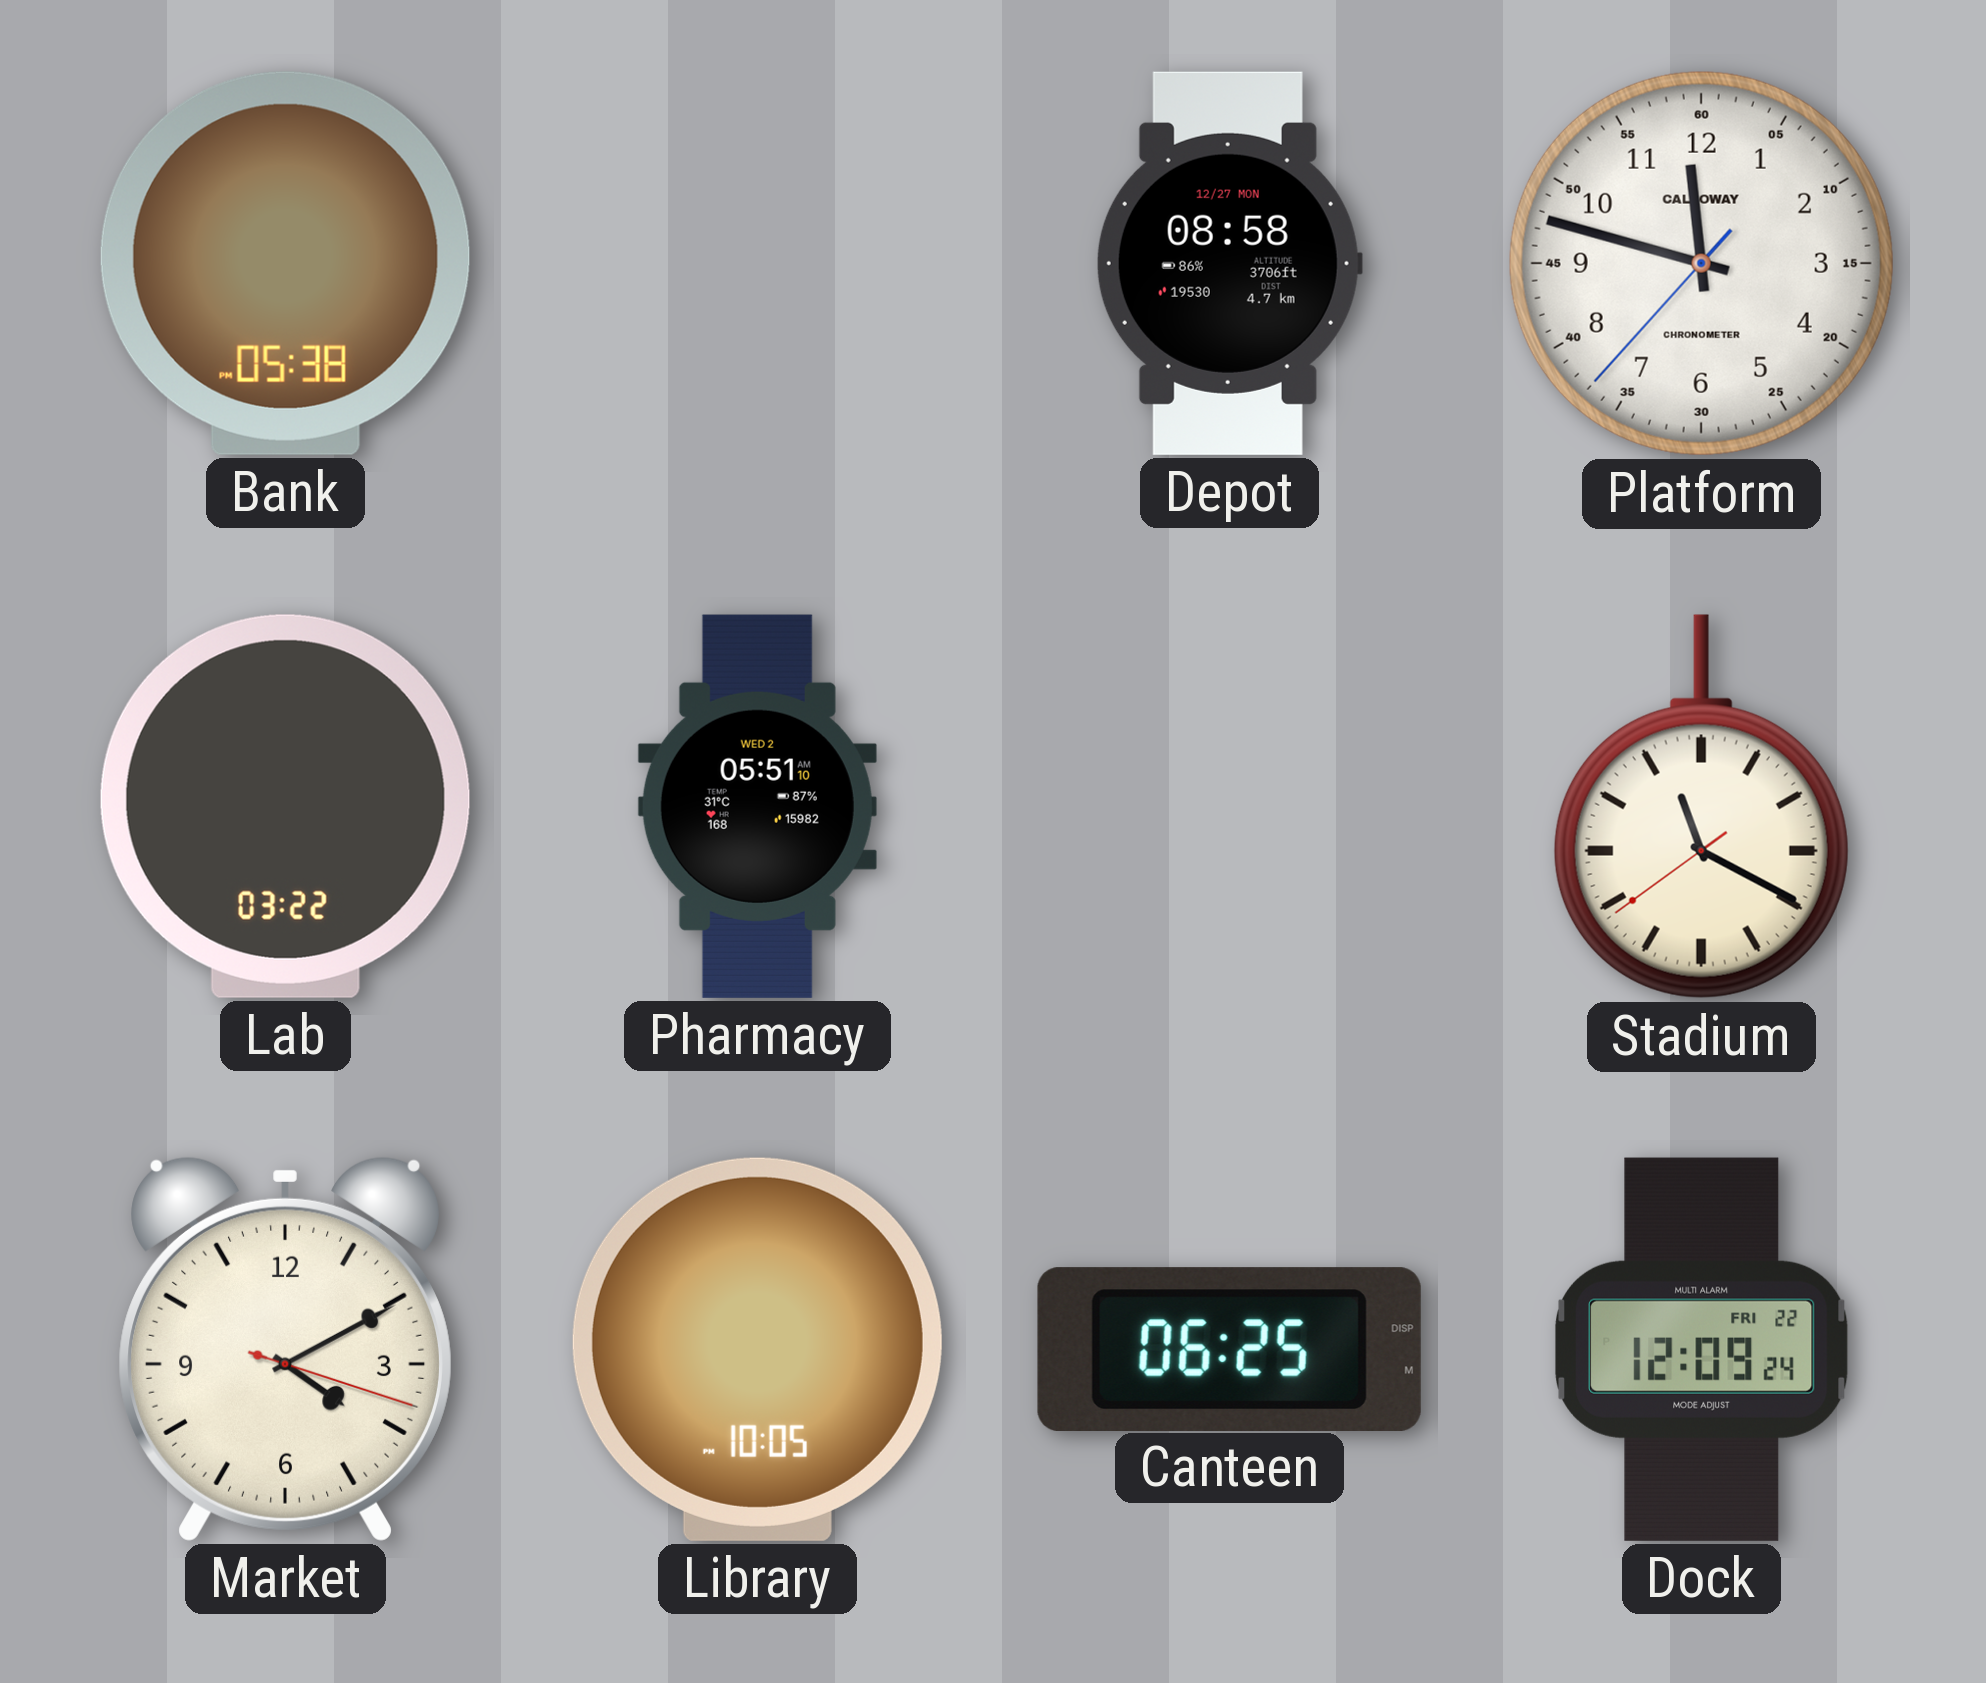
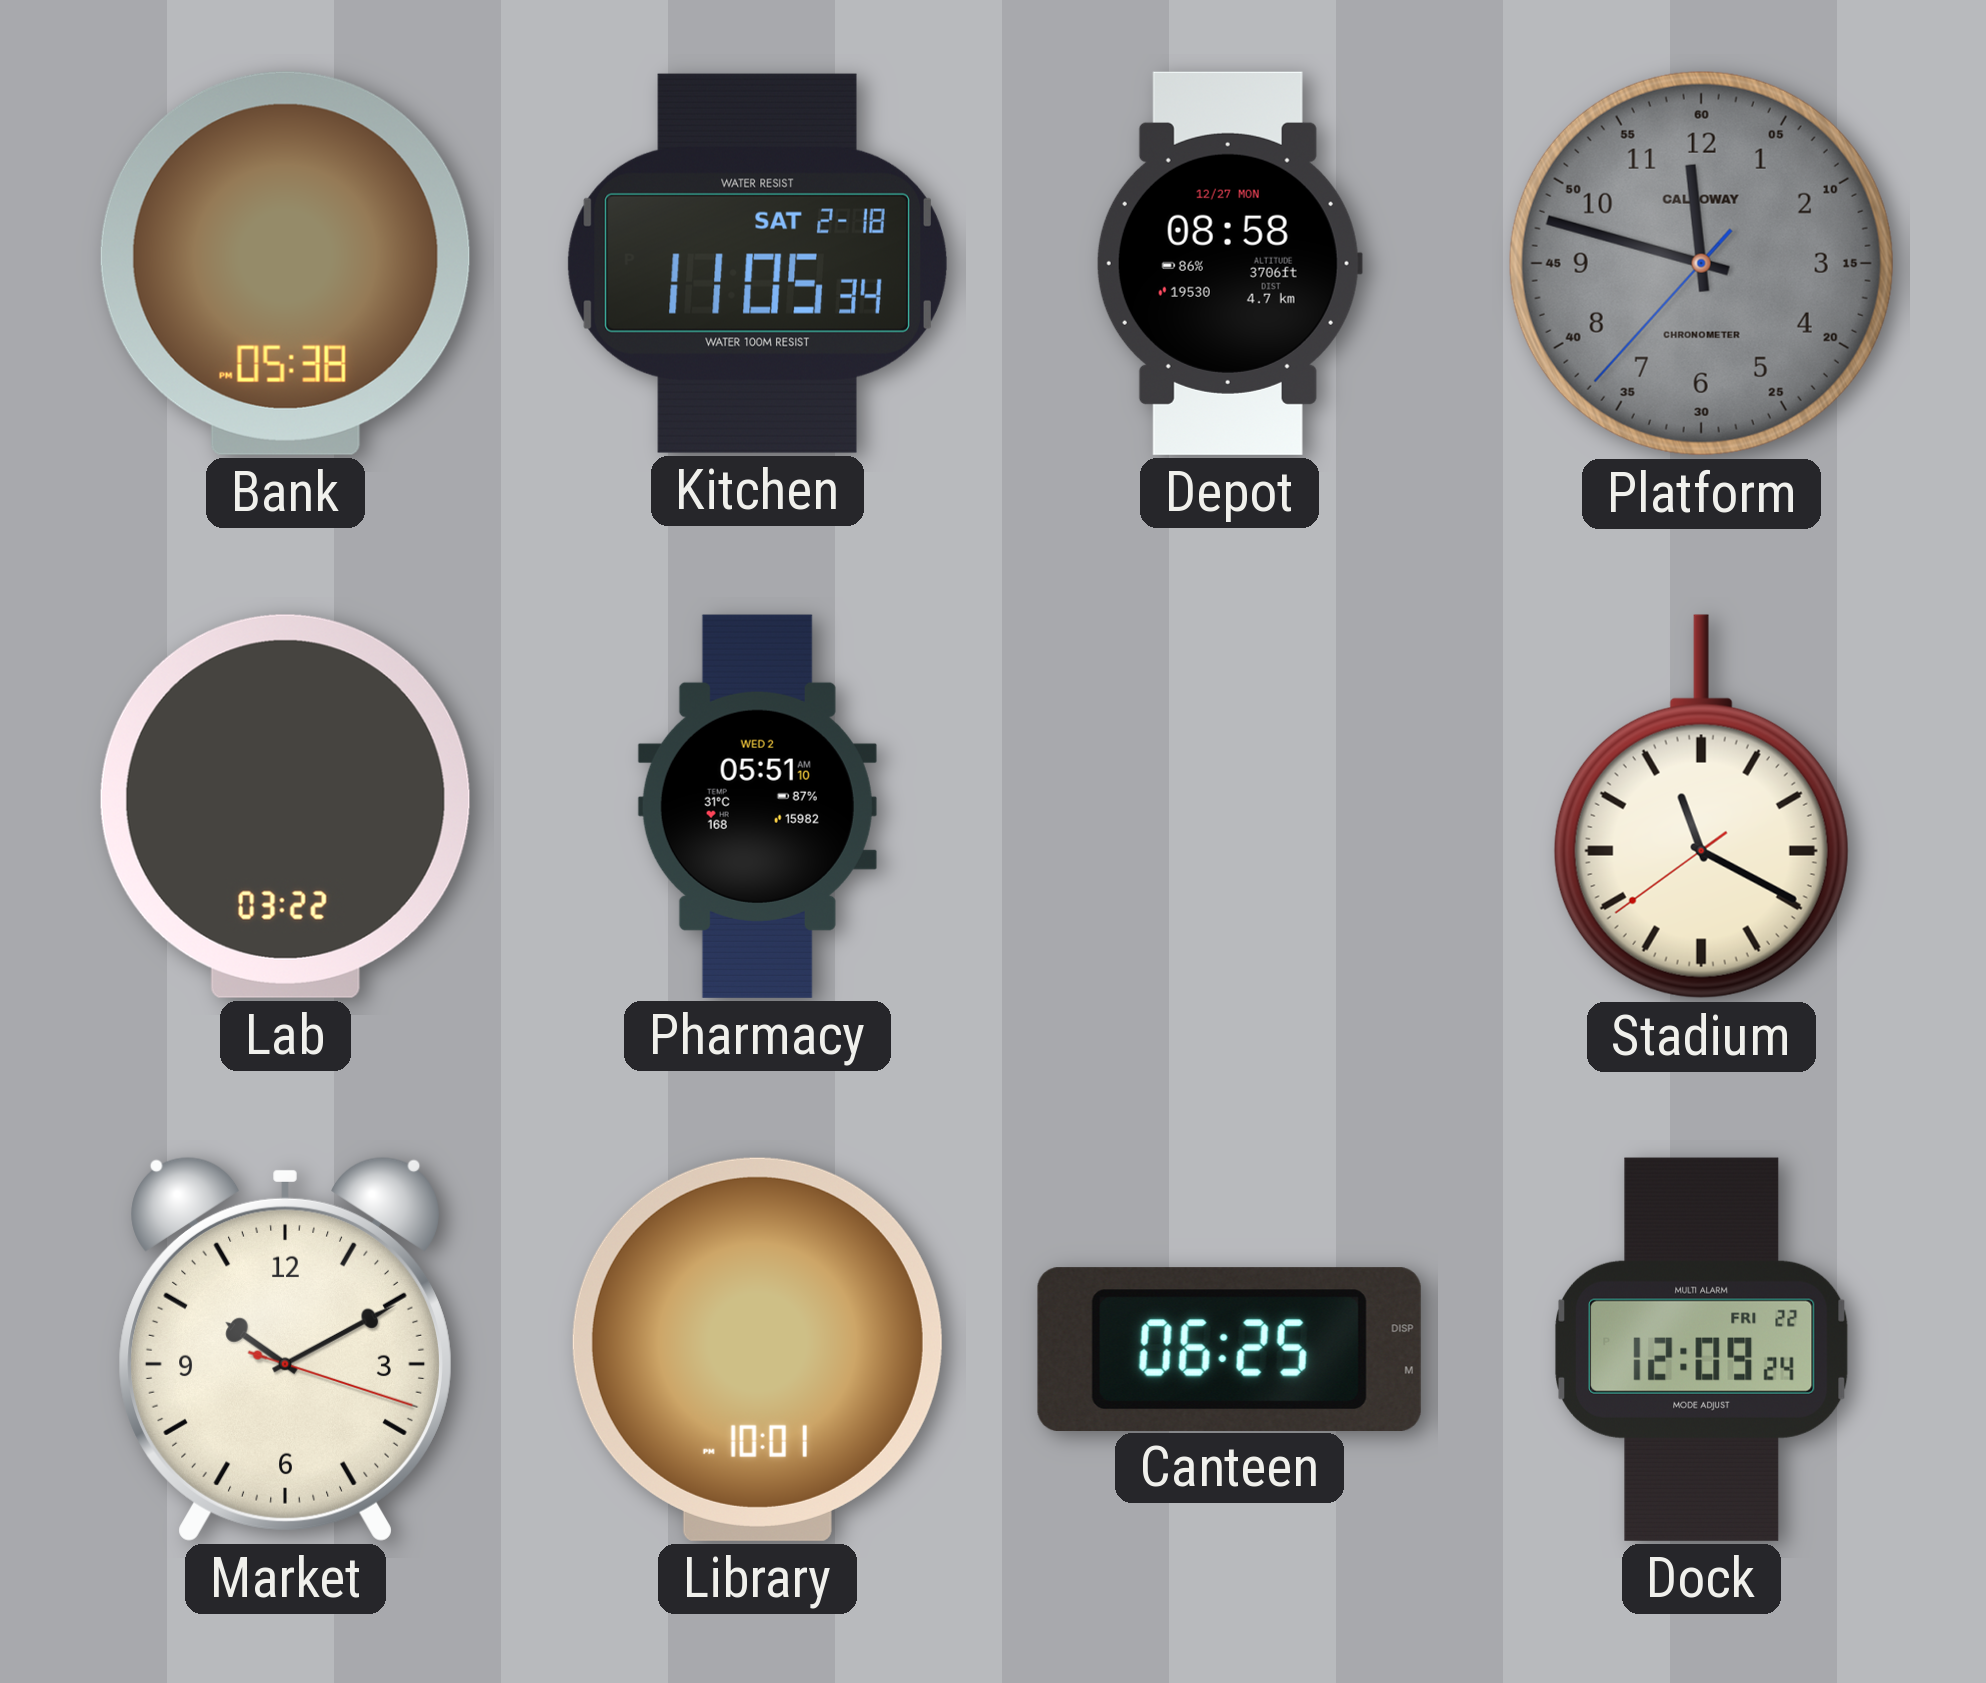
Kitchen: none -> 11:05
Platform dial: white -> grey
Market: 4:10 -> 10:10
Library: 10:05 -> 10:01
